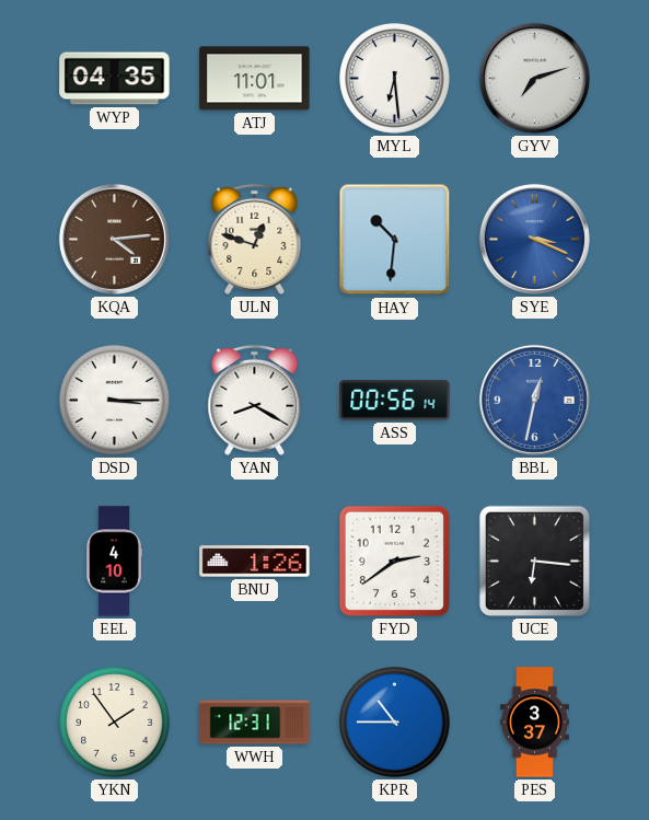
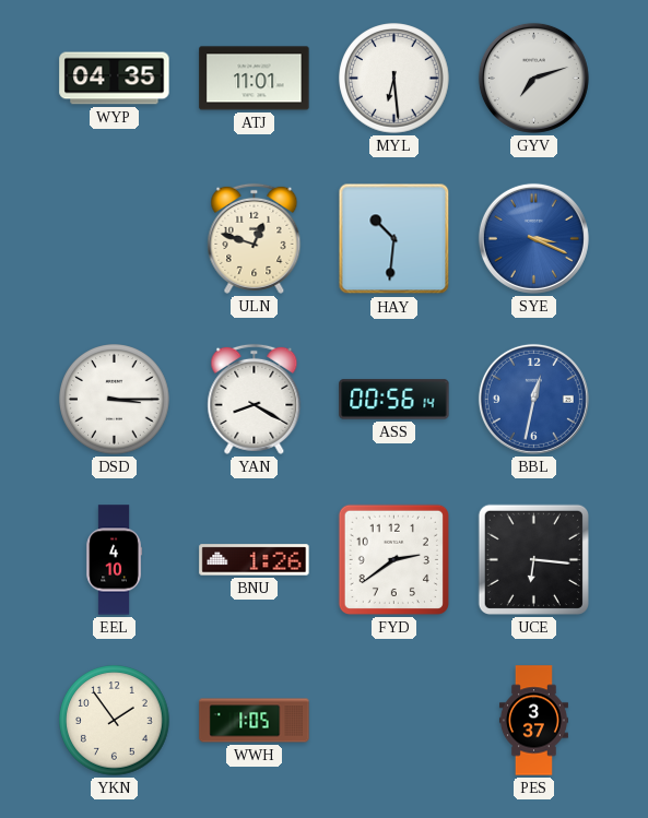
KQA: 4:14 -> none
WWH: 12:31 -> 1:05
KPR: 10:45 -> none
